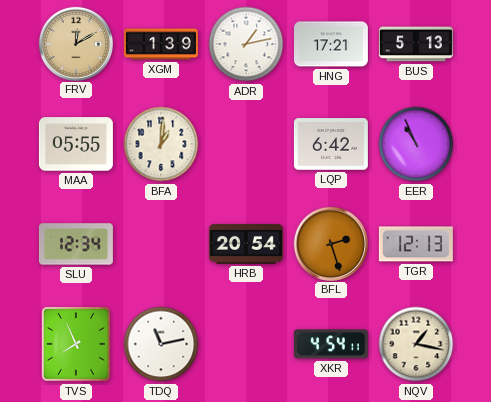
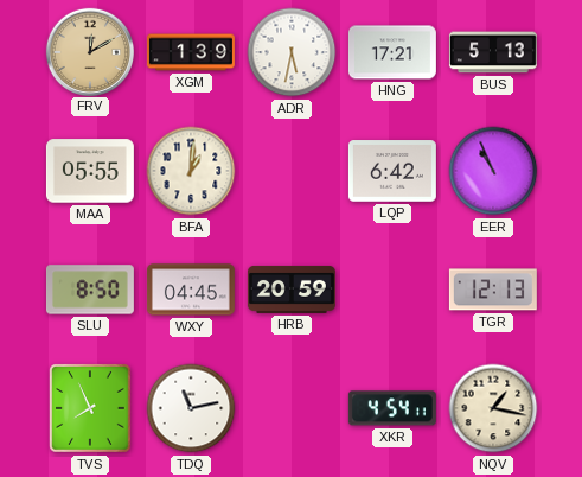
ADR: 1:13 -> 5:32
SLU: 12:34 -> 8:50
WXY: none -> 04:45
HRB: 20:54 -> 20:59
BFL: 2:27 -> none
